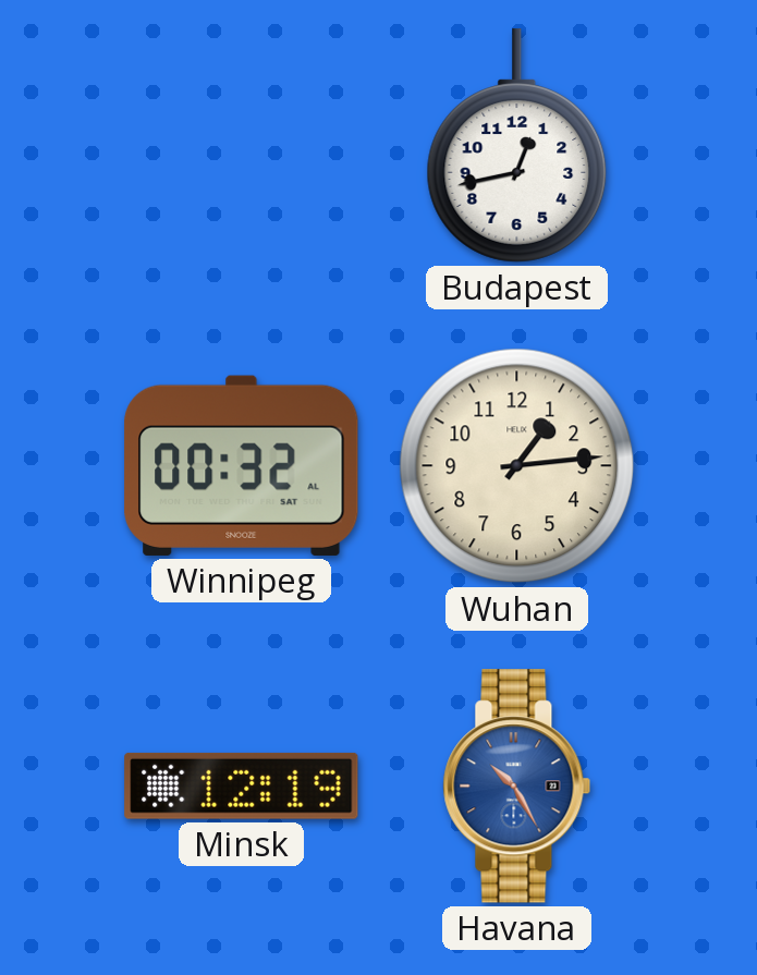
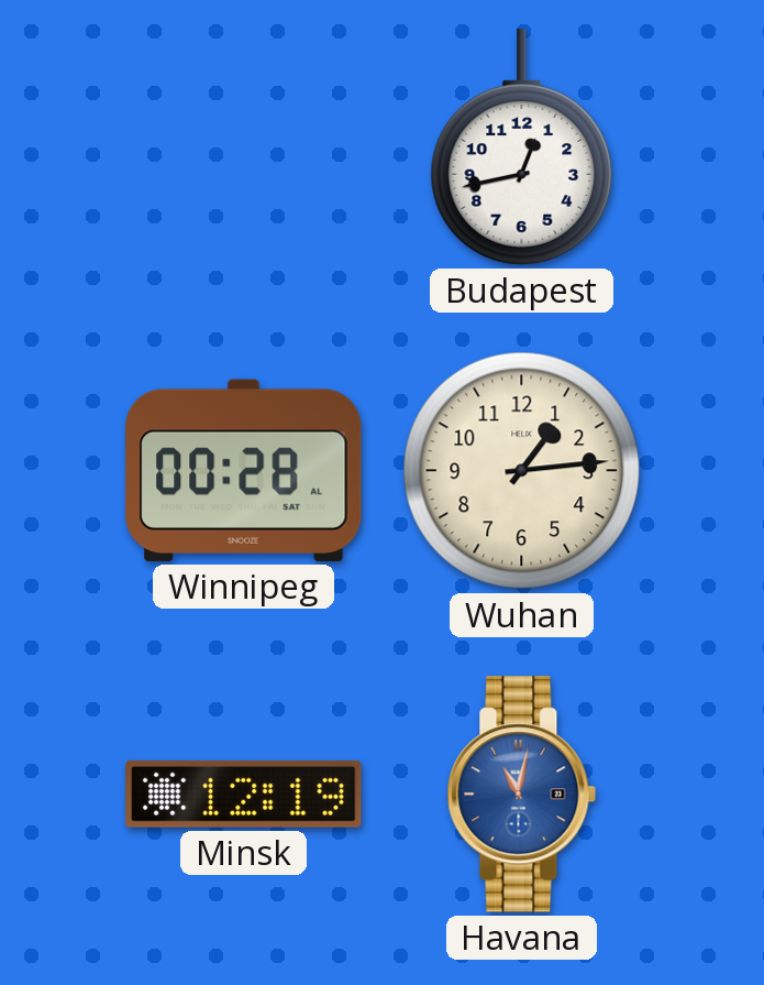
Winnipeg: 00:32 -> 00:28
Havana: 10:25 -> 11:02
